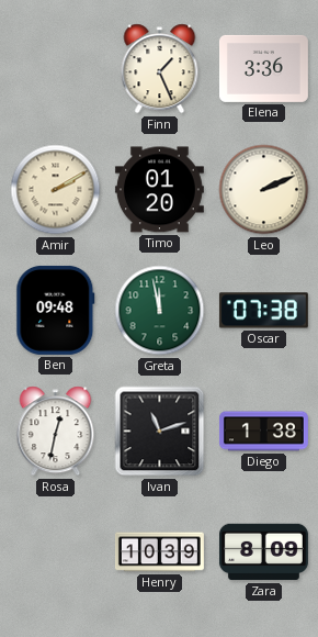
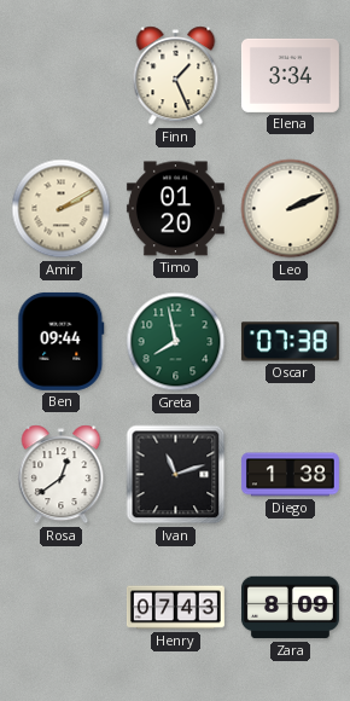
Elena: 3:36 -> 3:34
Ben: 09:48 -> 09:44
Greta: 11:58 -> 7:58
Rosa: 12:32 -> 12:39
Henry: 10:39 -> 07:43
